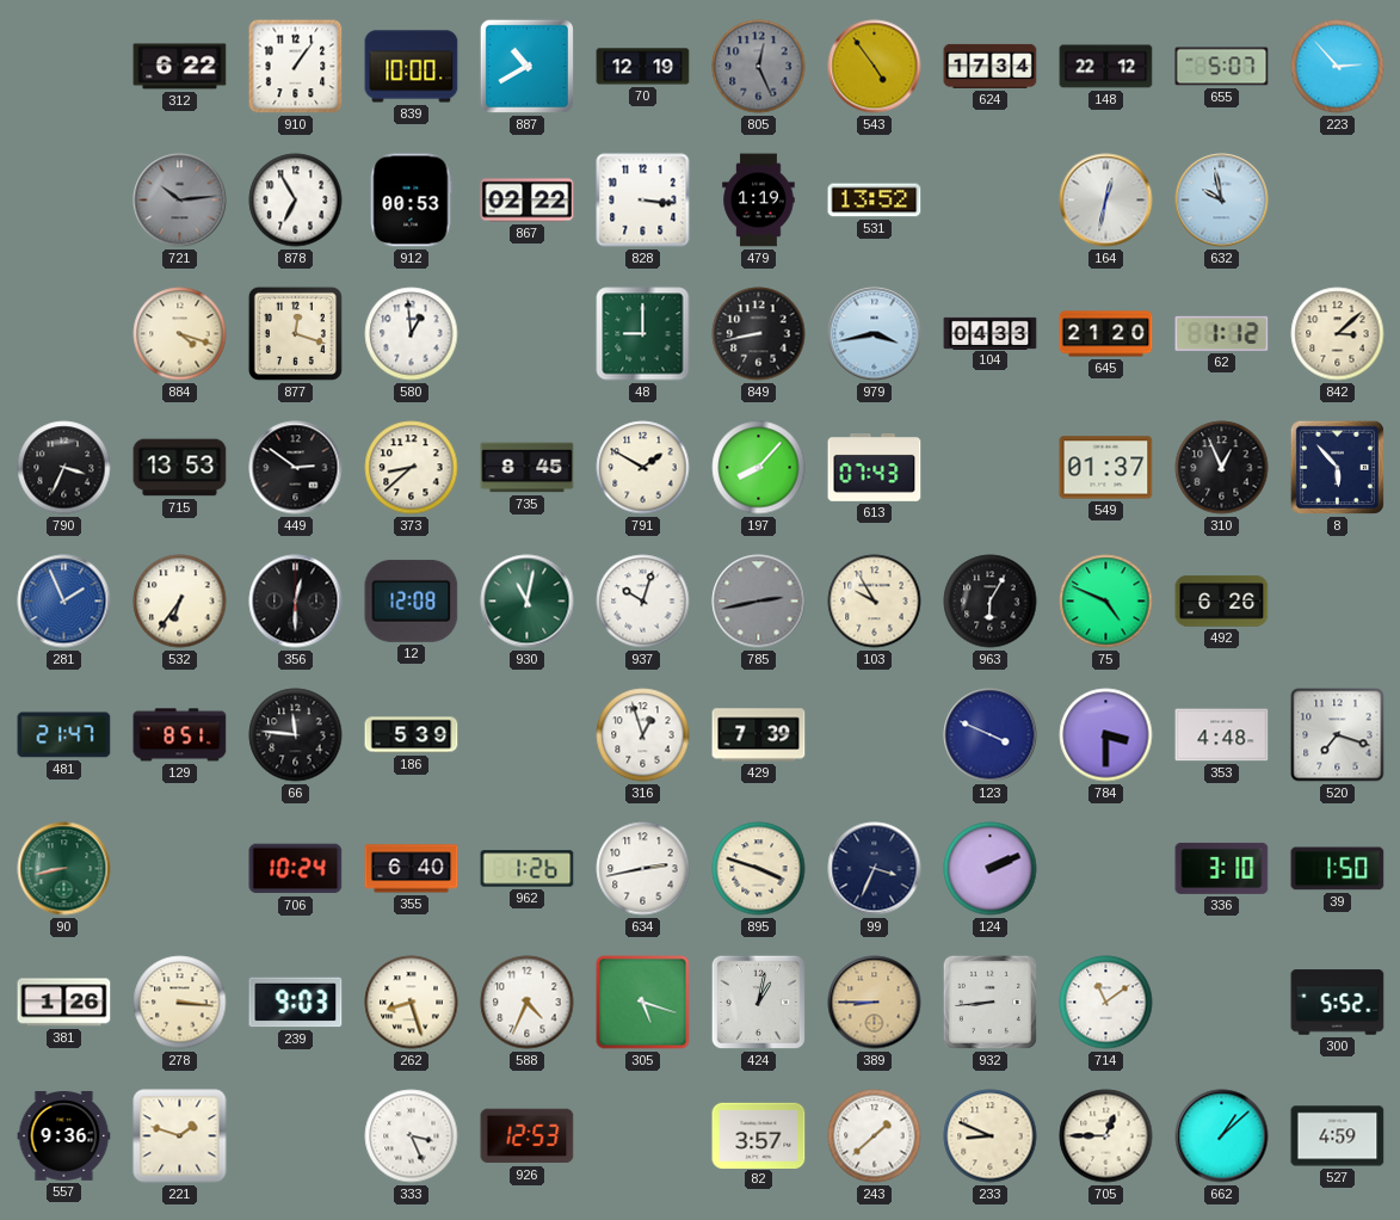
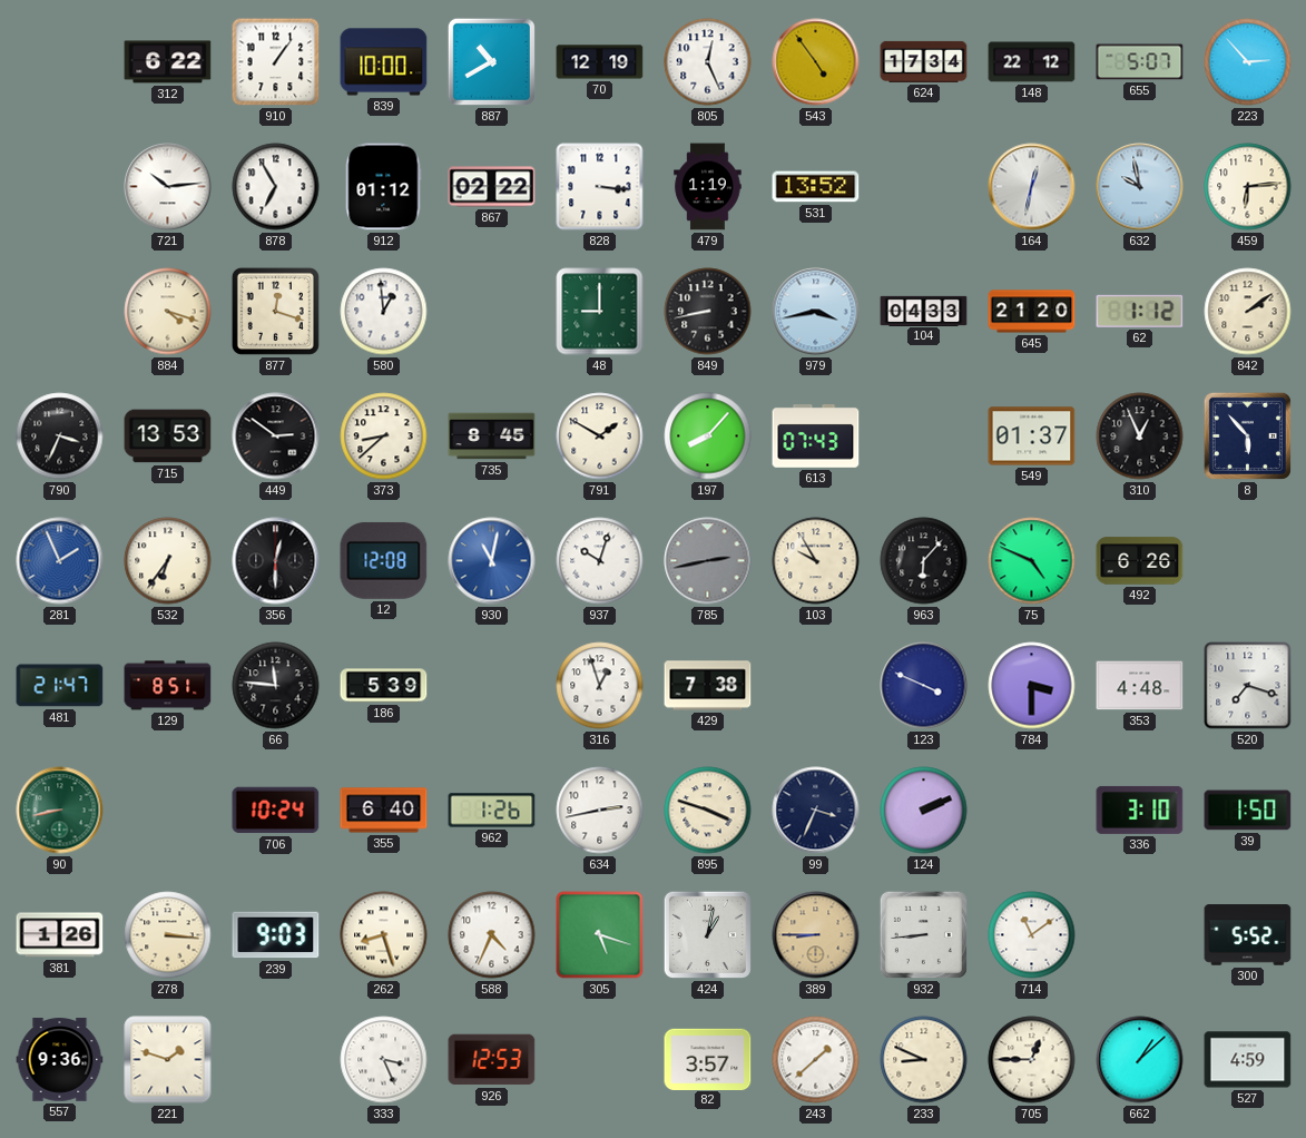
805 dial: grey -> white
721 dial: grey -> white
912: 00:53 -> 01:12
459: none -> 6:14
842: 3:08 -> 2:09
930 dial: green -> blue
963: 6:05 -> 6:07
429: 7:39 -> 7:38
